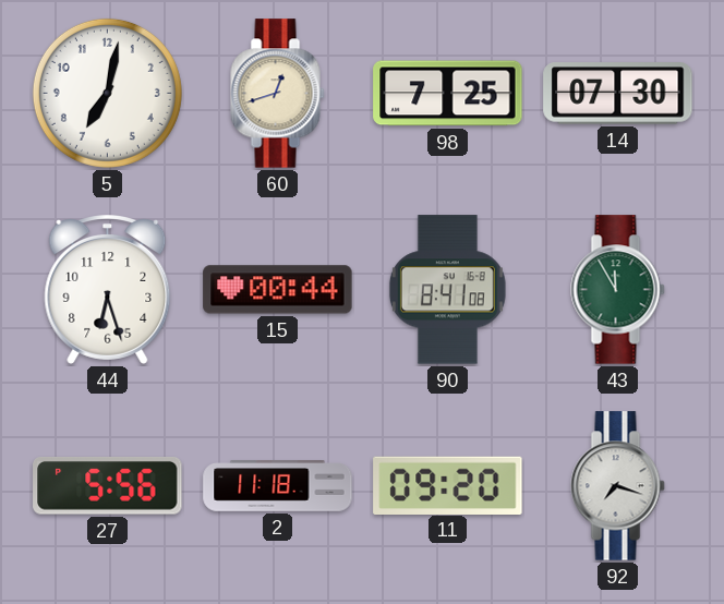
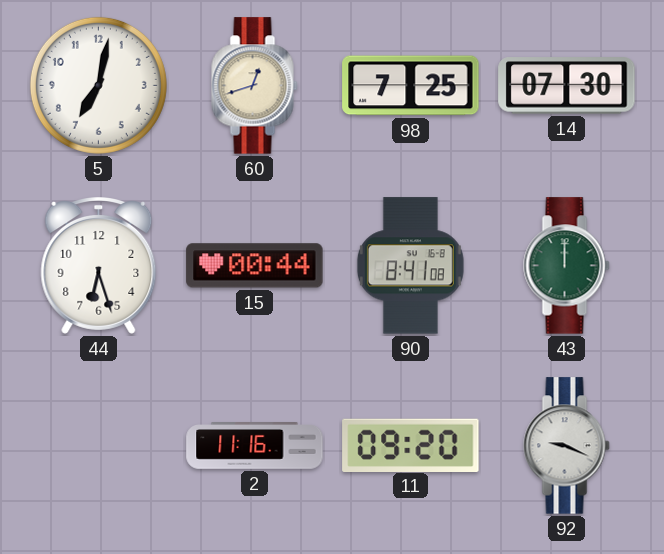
43: 11:55 -> 12:00
27: 5:56 -> none
2: 11:18 -> 11:16
92: 7:18 -> 9:19
